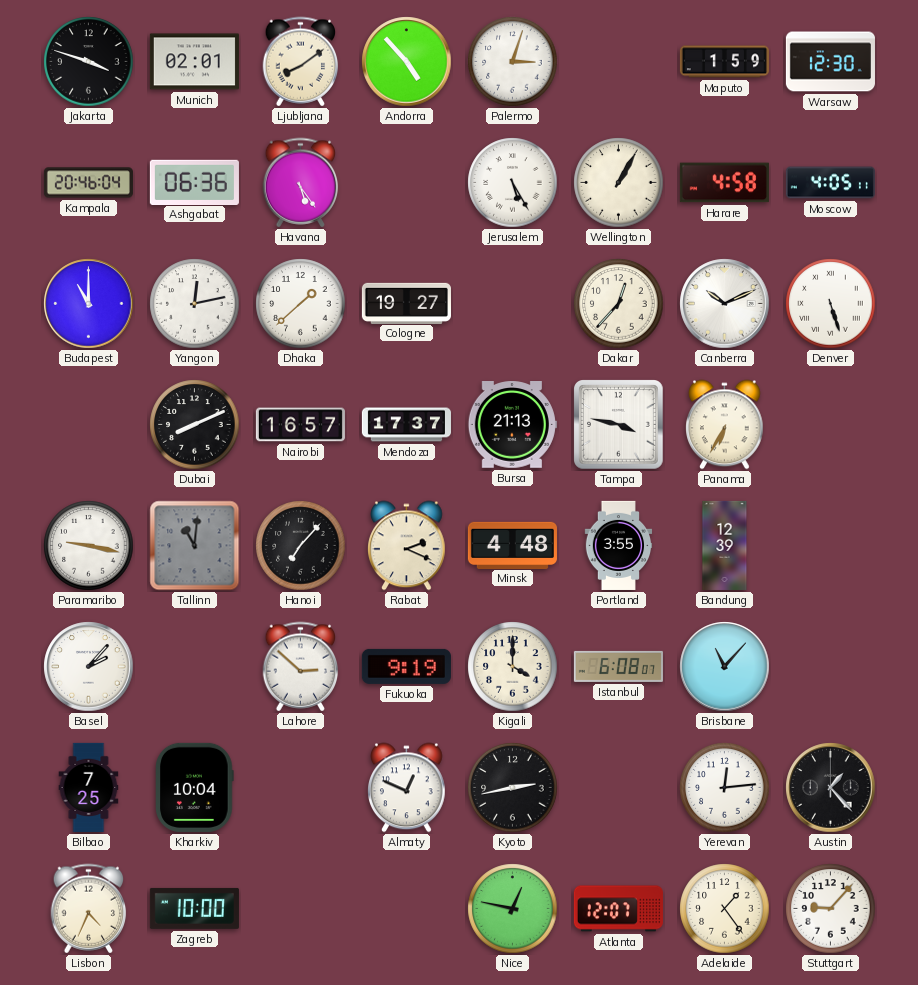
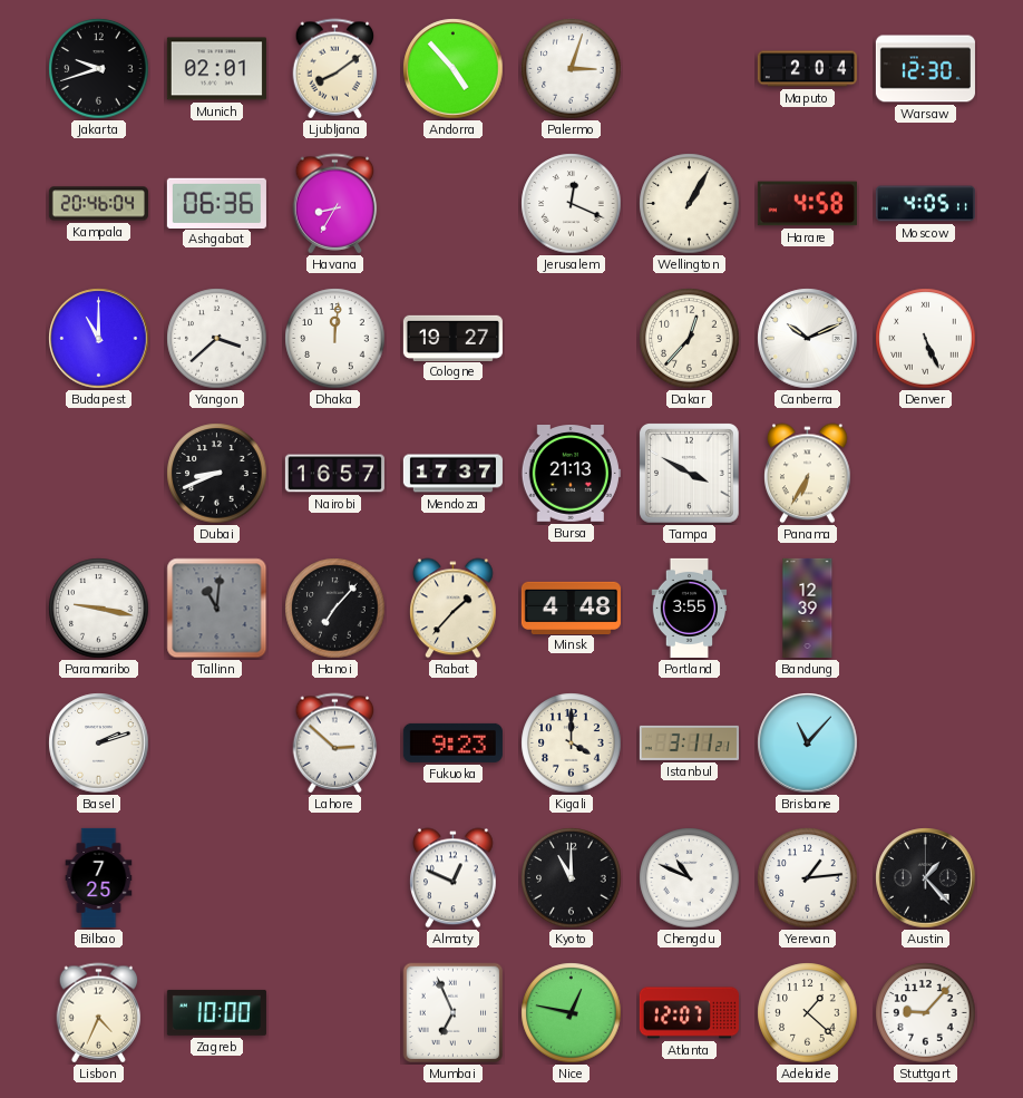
Jakarta: 3:48 -> 9:42
Maputo: 1:59 -> 2:04
Havana: 5:24 -> 8:35
Jerusalem: 5:25 -> 12:19
Yangon: 12:13 -> 3:38
Dhaka: 1:38 -> 12:01
Denver: 5:27 -> 5:26
Dubai: 8:11 -> 8:41
Tampa: 3:47 -> 3:50
Rabat: 2:19 -> 1:37
Basel: 2:07 -> 2:12
Fukuoka: 9:19 -> 9:23
Istanbul: 6:08 -> 3:11
Kharkiv: 10:04 -> none
Kyoto: 2:43 -> 11:00
Chengdu: none -> 10:49
Yerevan: 12:14 -> 1:14
Mumbai: none -> 6:56
Adelaide: 1:24 -> 1:22
